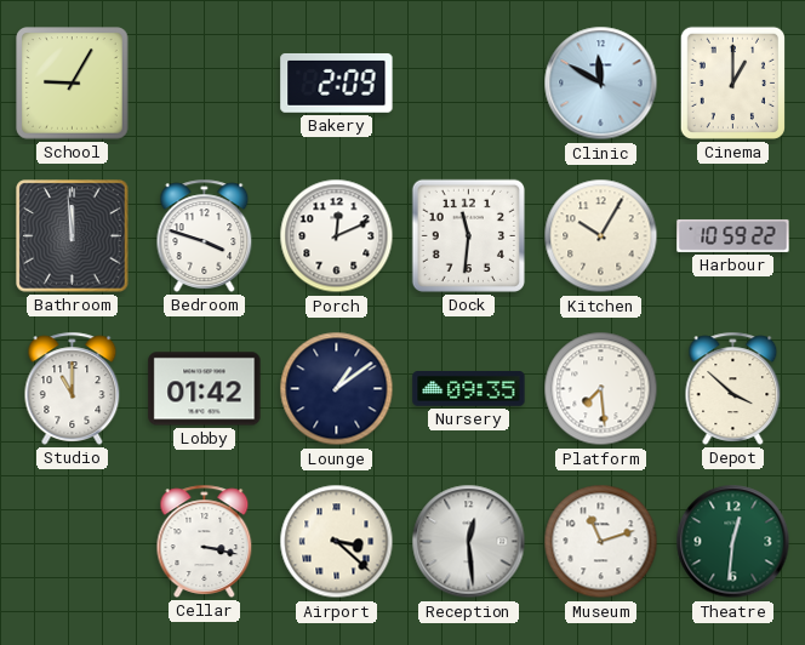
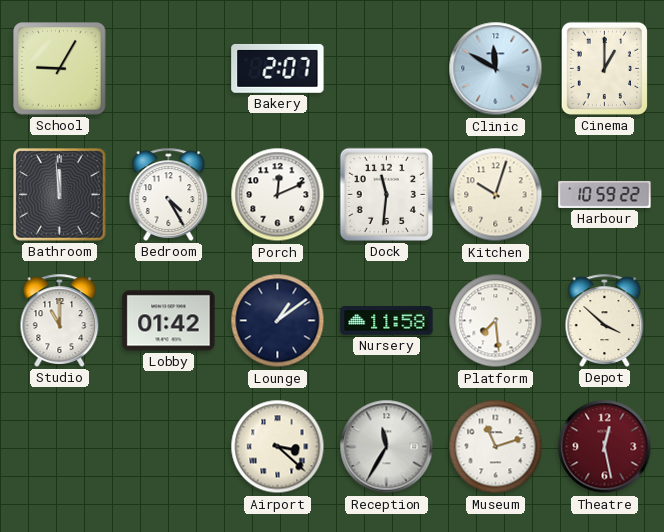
Bakery: 2:09 -> 2:07
Bedroom: 3:48 -> 4:25
Kitchen: 10:05 -> 10:03
Nursery: 09:35 -> 11:58
Cellar: 3:17 -> none
Reception: 12:29 -> 11:35
Theatre: 12:31 -> 12:28
Theatre dial: green -> burgundy
